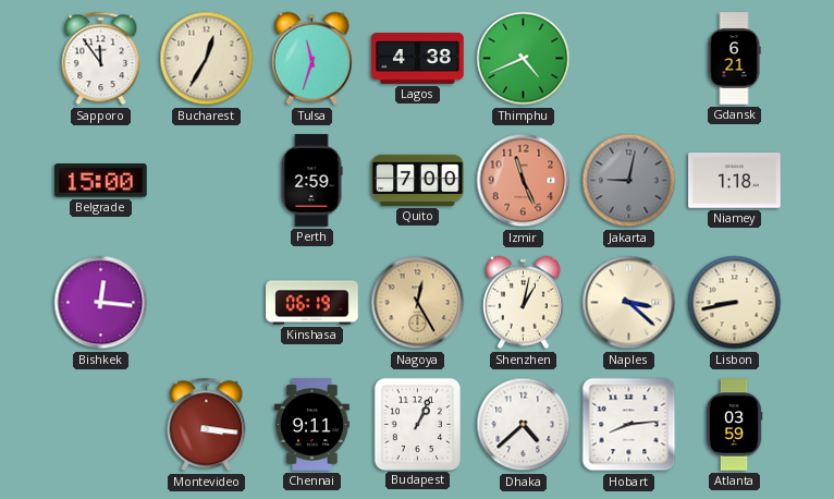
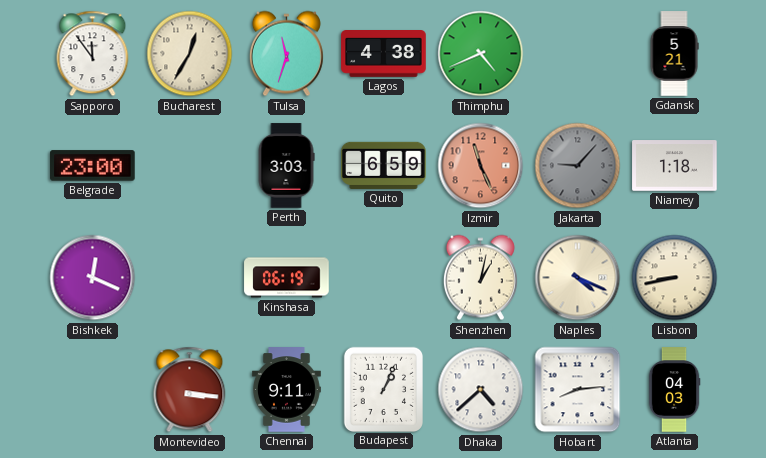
Gdansk: 6:21 -> 5:21
Belgrade: 15:00 -> 23:00
Perth: 2:59 -> 3:03
Quito: 7:00 -> 6:59
Jakarta: 9:02 -> 9:07
Bishkek: 12:16 -> 12:19
Nagoya: 12:25 -> none
Naples: 3:22 -> 4:19
Atlanta: 03:59 -> 04:03
